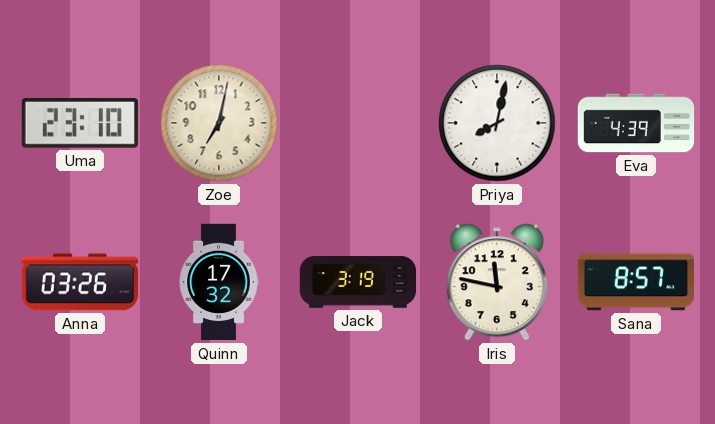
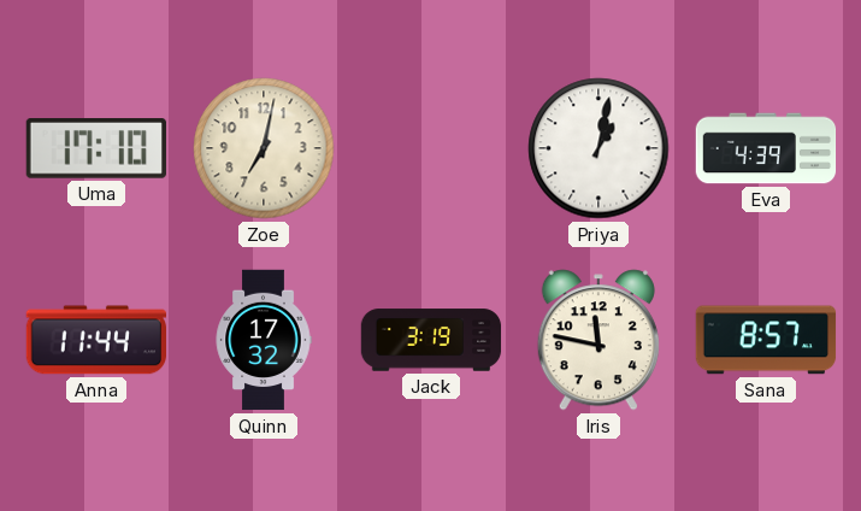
Uma: 23:10 -> 17:10
Priya: 8:02 -> 1:02
Anna: 03:26 -> 11:44
